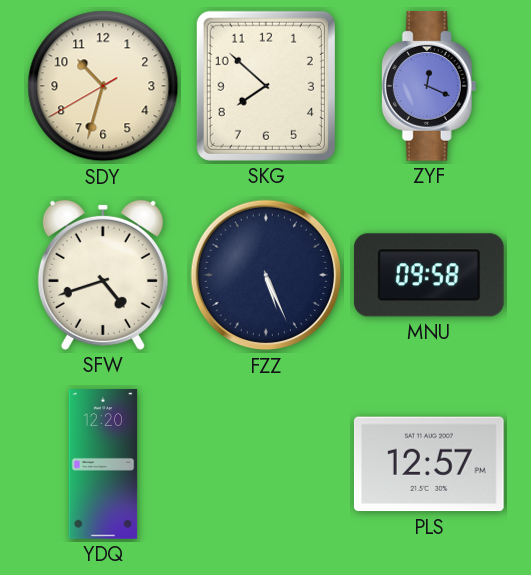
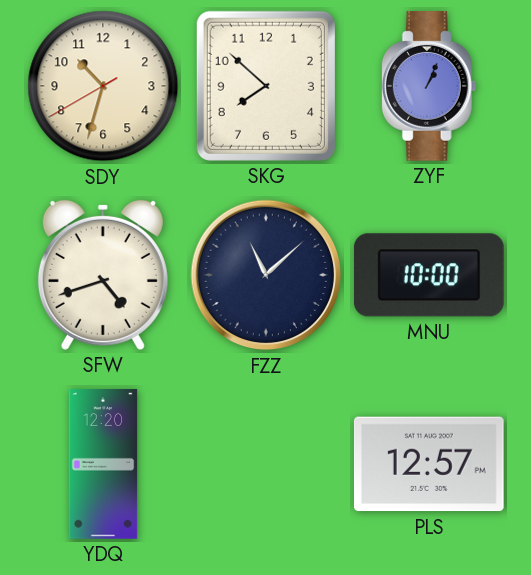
ZYF: 12:19 -> 1:04
FZZ: 5:26 -> 11:08
MNU: 09:58 -> 10:00
